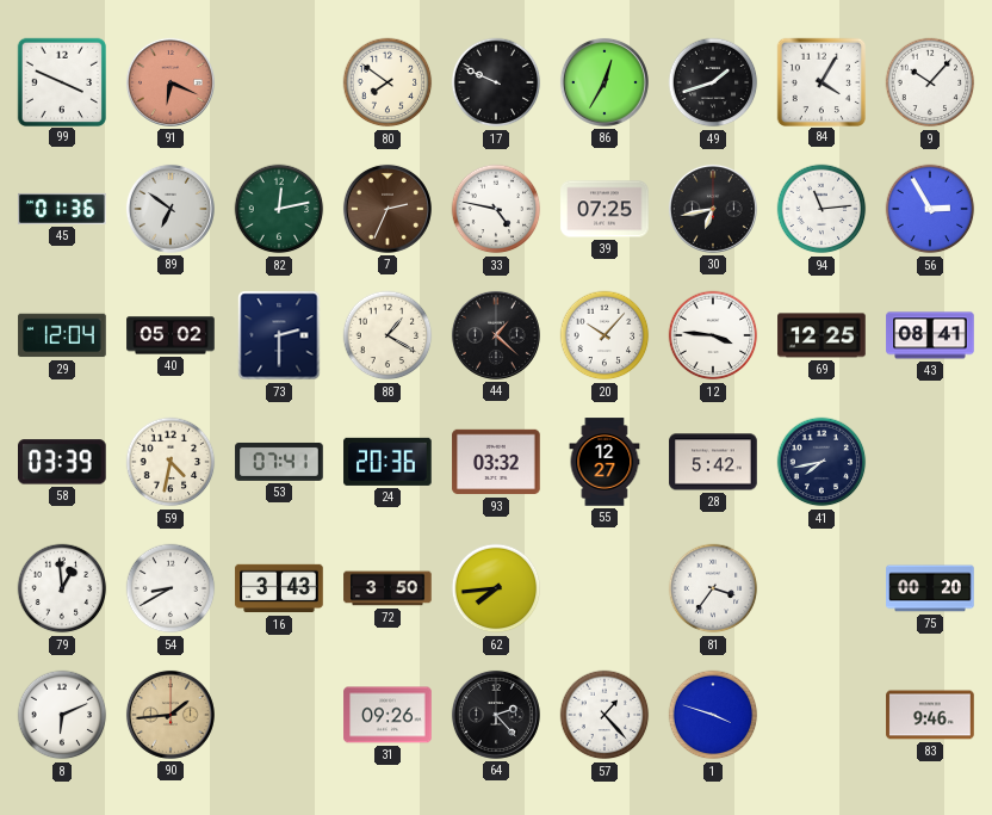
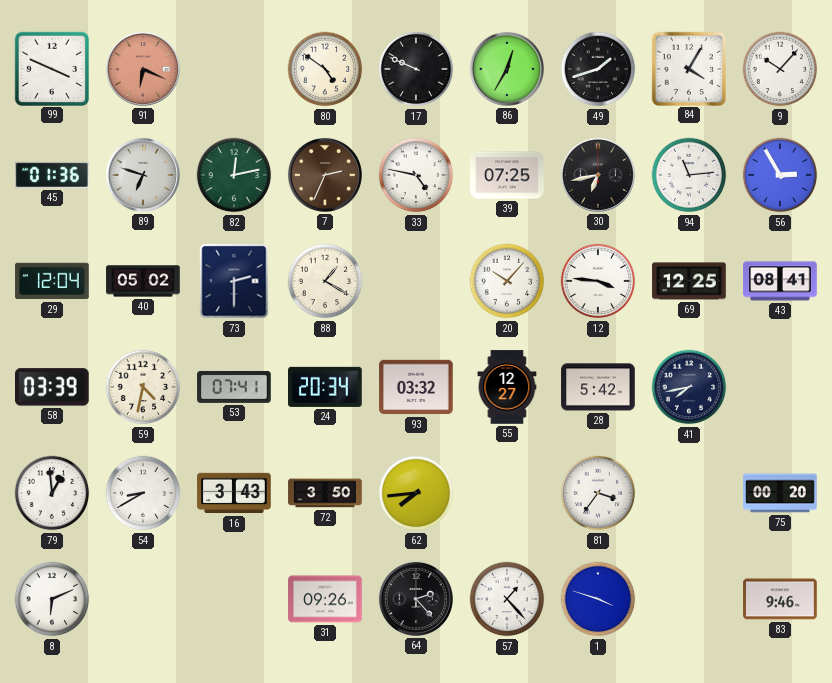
80: 7:51 -> 4:51
89: 6:51 -> 6:48
44: 1:22 -> none
24: 20:36 -> 20:34
90: 1:44 -> none
